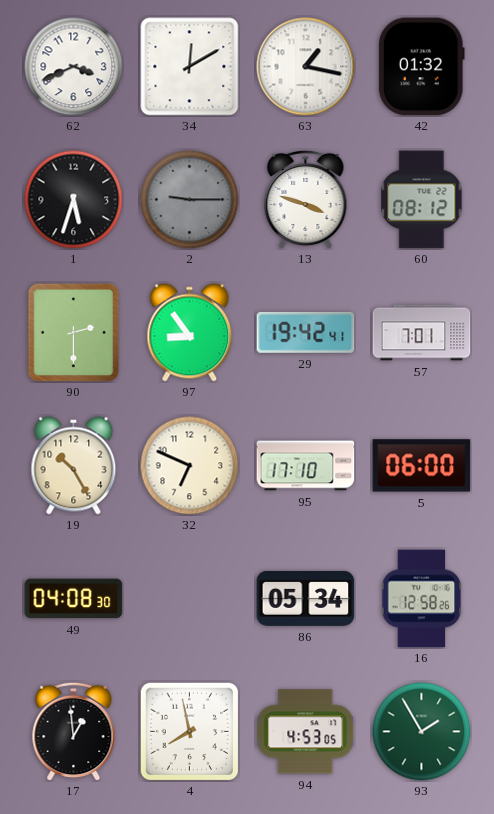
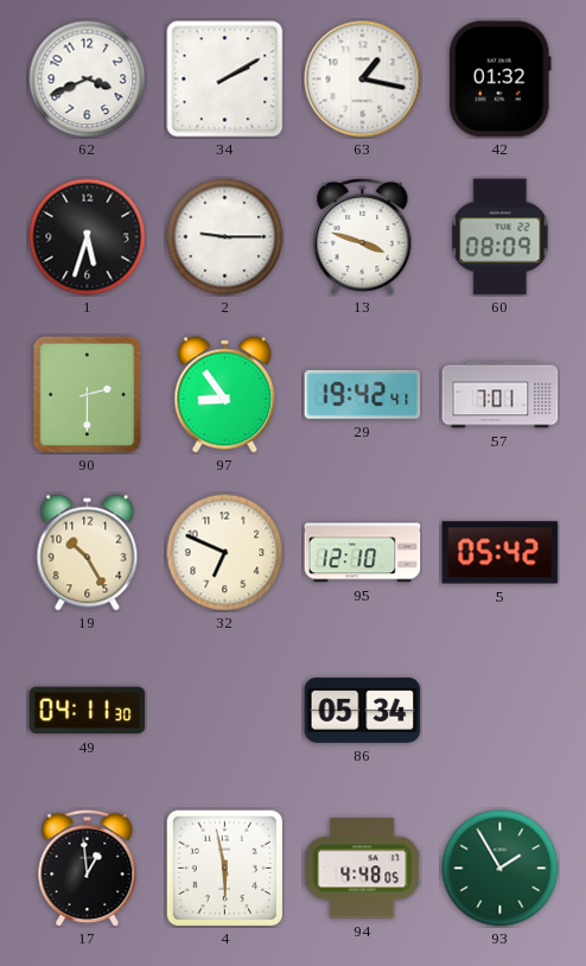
34: 12:10 -> 2:10
2 dial: grey -> white
60: 08:12 -> 08:09
95: 17:10 -> 12:10
5: 06:00 -> 05:42
49: 04:08 -> 04:11
16: 12:58 -> none
4: 7:58 -> 5:58
94: 4:53 -> 4:48
